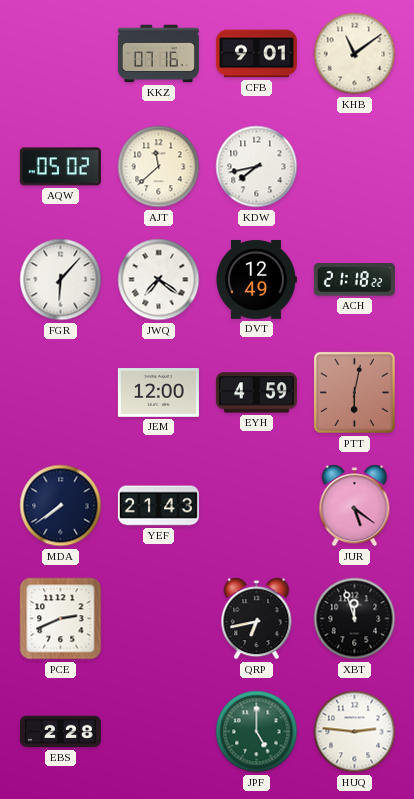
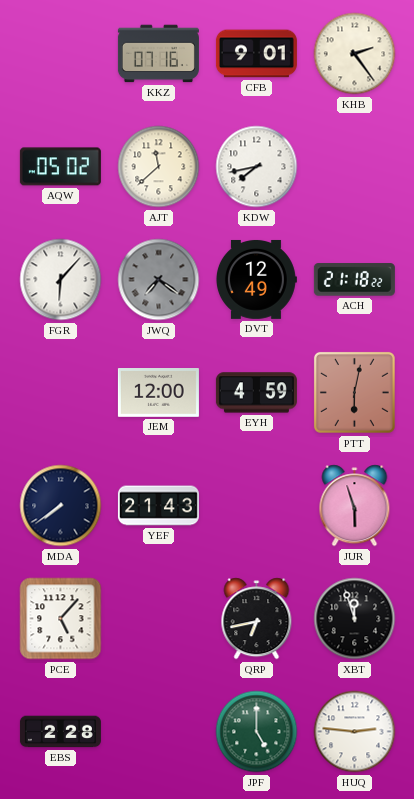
KHB: 11:09 -> 2:24
JWQ dial: white -> grey
JUR: 5:21 -> 5:57
PCE: 2:41 -> 5:07
